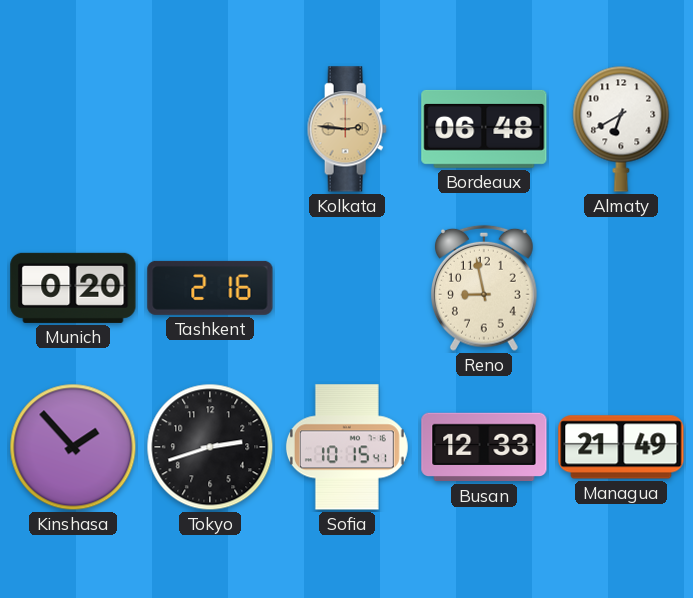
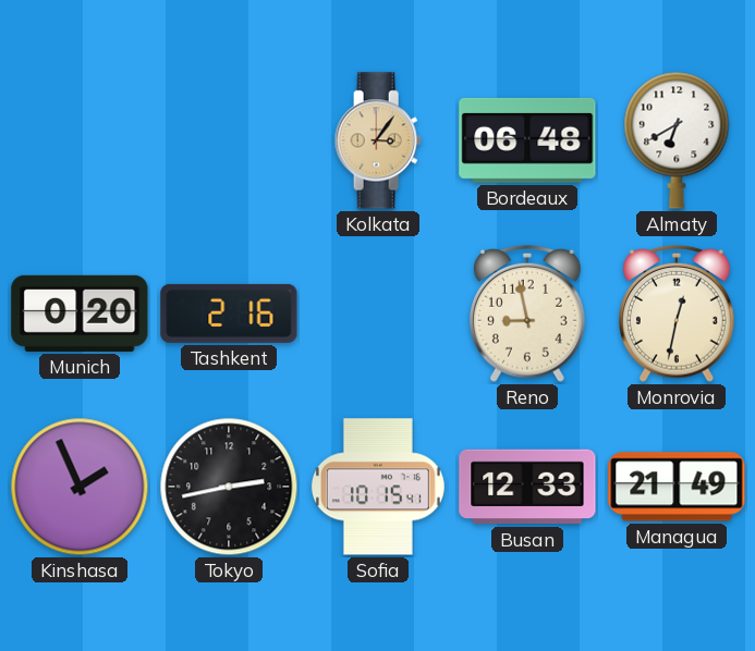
Kolkata: 2:46 -> 3:06
Monrovia: none -> 12:32
Kinshasa: 1:53 -> 1:56
Tokyo: 2:42 -> 2:43
